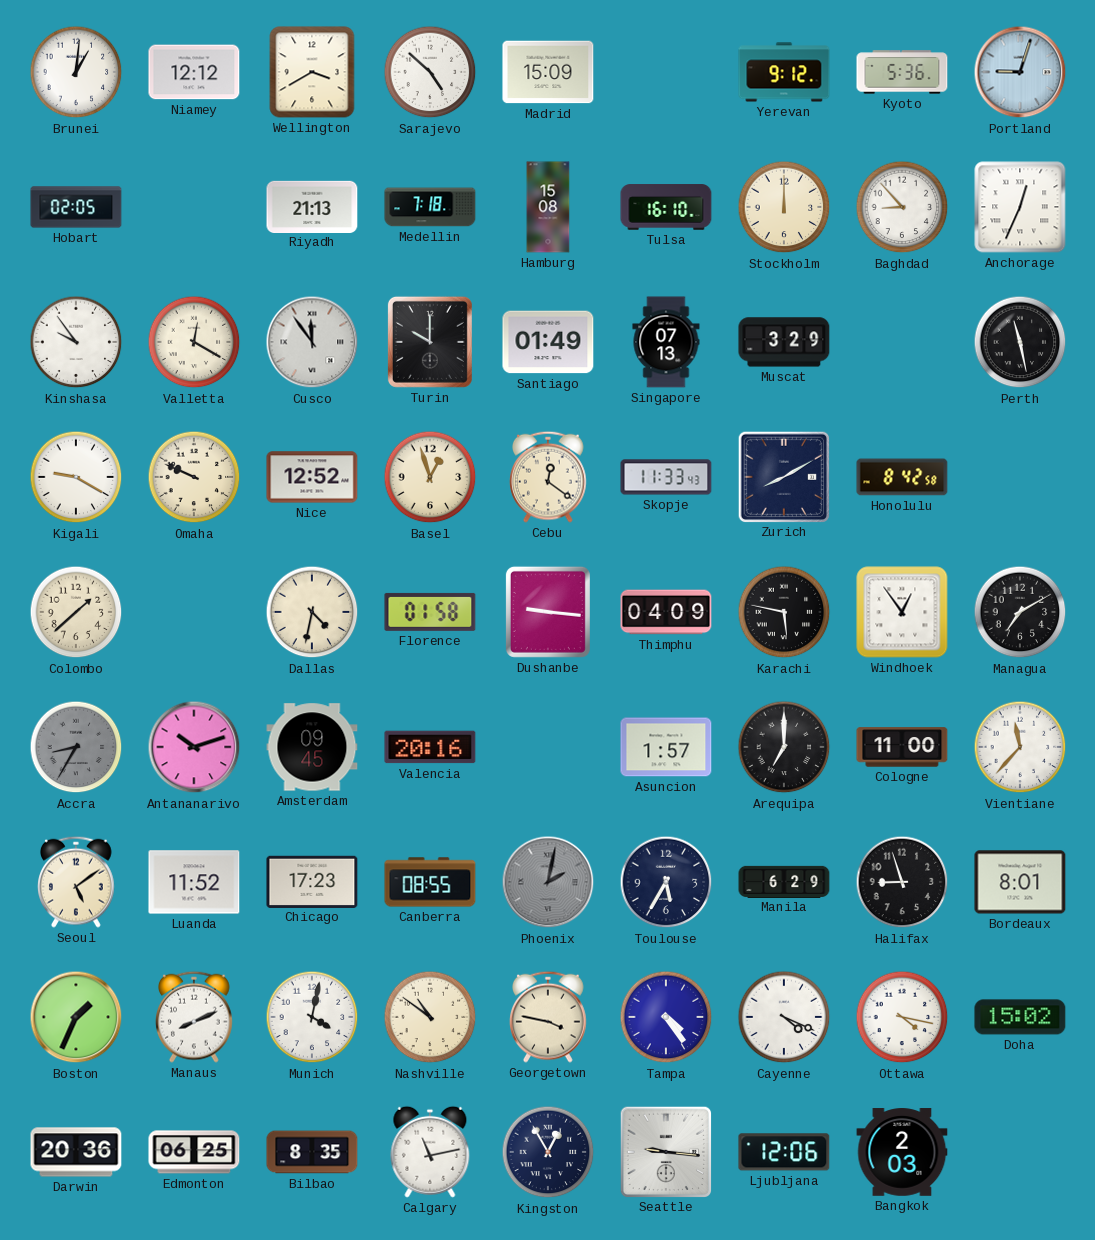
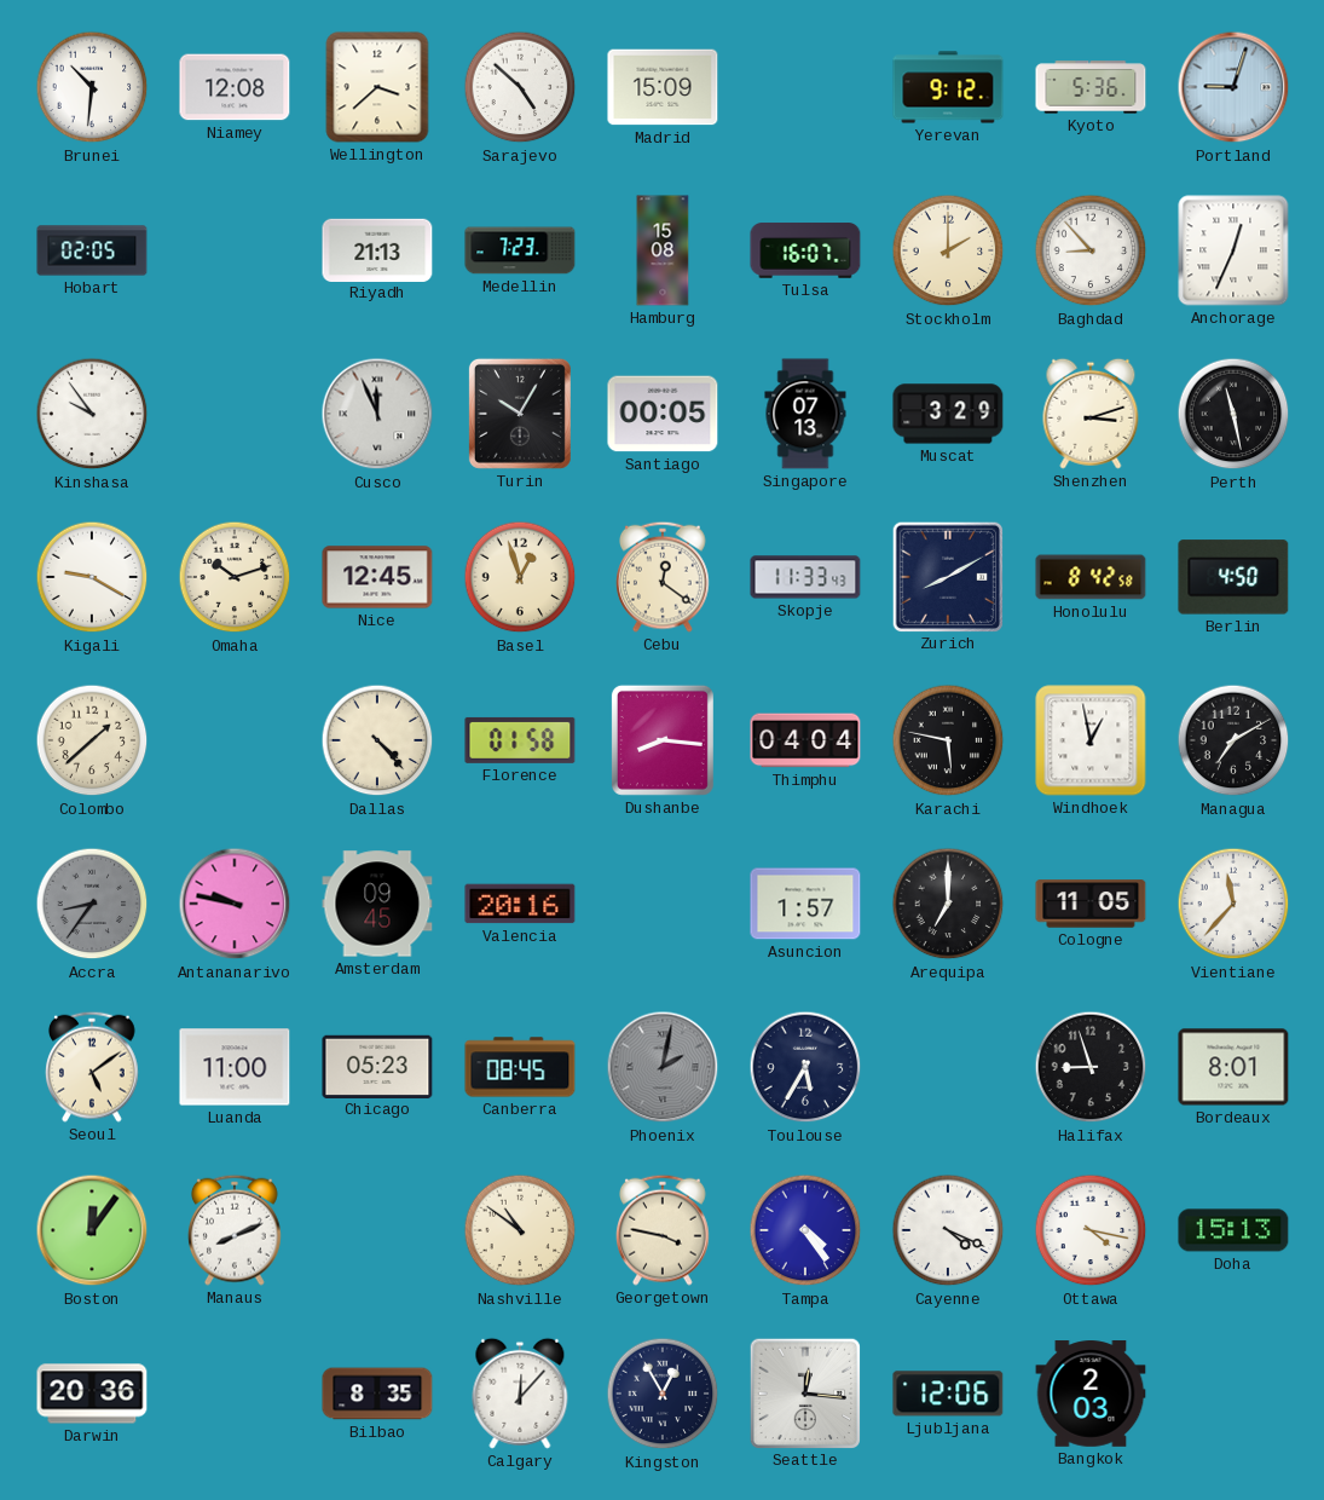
Brunei: 1:01 -> 10:31
Niamey: 12:12 -> 12:08
Wellington: 3:40 -> 3:38
Medellin: 7:18 -> 7:23
Tulsa: 16:10 -> 16:07
Stockholm: 12:00 -> 2:00
Valletta: 12:20 -> none
Cusco: 11:54 -> 11:56
Turin: 10:00 -> 10:05
Santiago: 01:49 -> 00:05
Shenzhen: none -> 3:12
Omaha: 9:49 -> 10:12
Nice: 12:52 -> 12:45
Berlin: none -> 4:50
Dallas: 4:32 -> 4:23
Dushanbe: 9:16 -> 8:16
Thimphu: 04:09 -> 04:04
Windhoek: 12:54 -> 12:58
Accra: 8:35 -> 8:36
Antananarivo: 10:12 -> 9:47
Cologne: 11:00 -> 11:05
Luanda: 11:52 -> 11:00
Chicago: 17:23 -> 05:23
Canberra: 08:55 -> 08:45
Manila: 6:29 -> none
Boston: 1:34 -> 12:06
Munich: 4:02 -> none
Doha: 15:02 -> 15:13
Edmonton: 06:25 -> none
Calgary: 11:13 -> 12:07
Seattle: 9:16 -> 12:16
